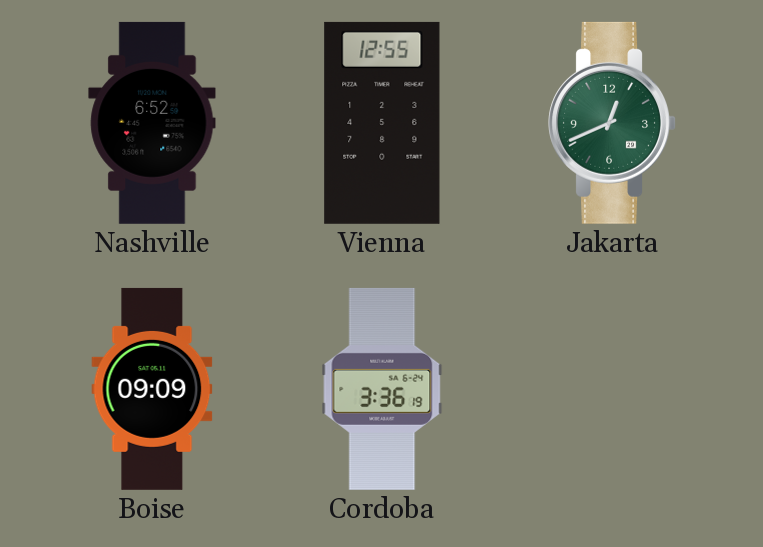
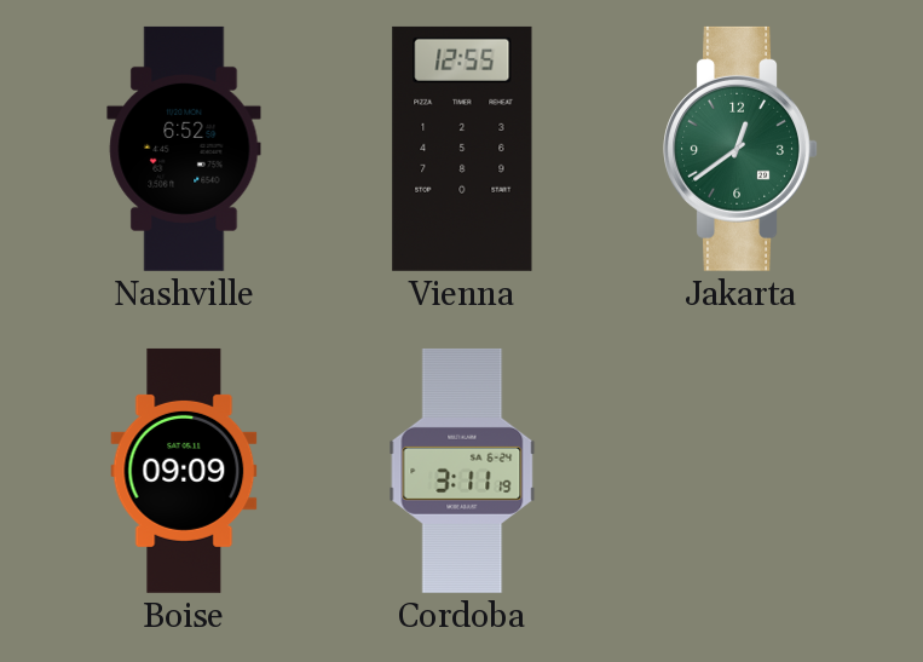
Jakarta: 12:41 -> 12:39
Cordoba: 3:36 -> 3:11
